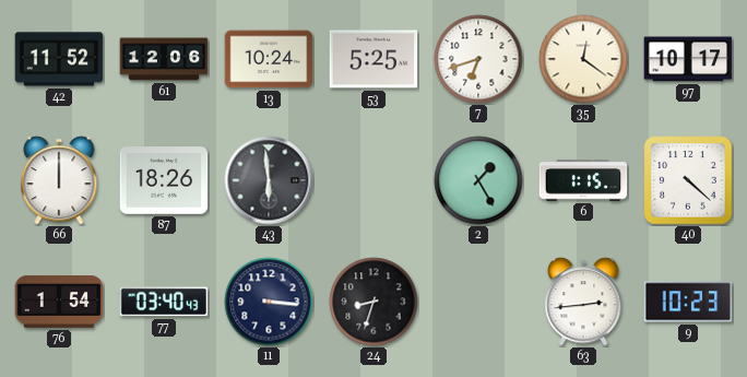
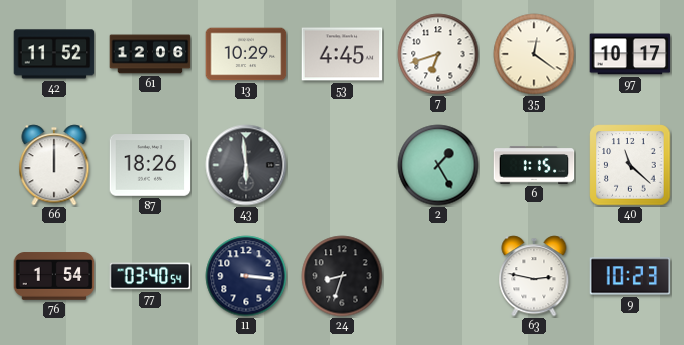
13: 10:24 -> 10:29
53: 5:25 -> 4:45
40: 4:22 -> 11:22
77: 03:40:43 -> 03:40:54
63: 2:44 -> 2:47
